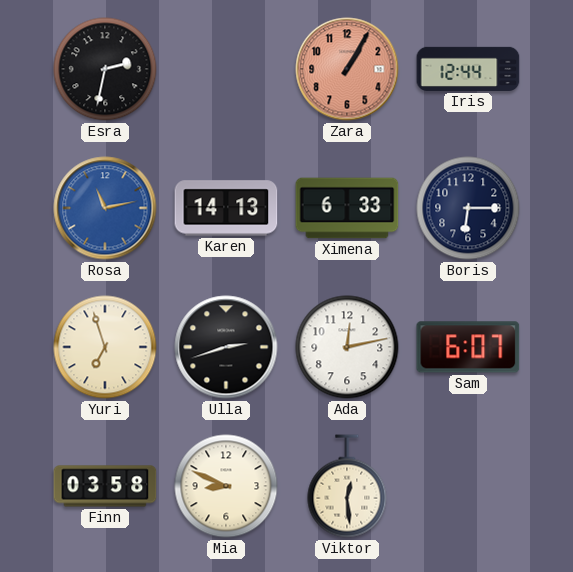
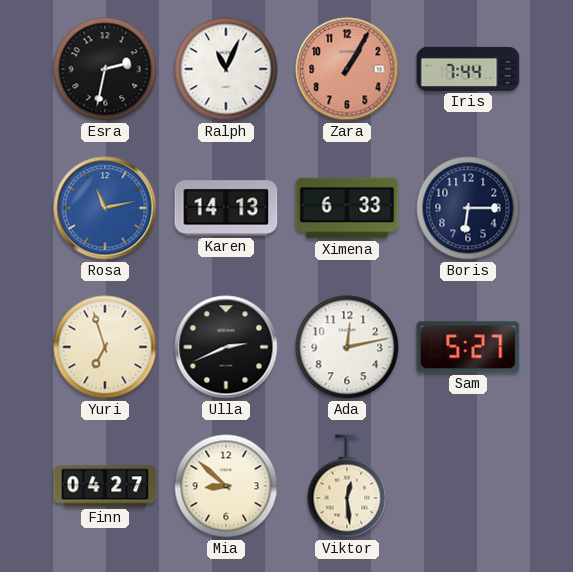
Ralph: none -> 11:04
Iris: 12:44 -> 7:44
Ulla: 2:42 -> 2:41
Sam: 6:07 -> 5:27
Finn: 03:58 -> 04:27
Mia: 8:49 -> 8:52
